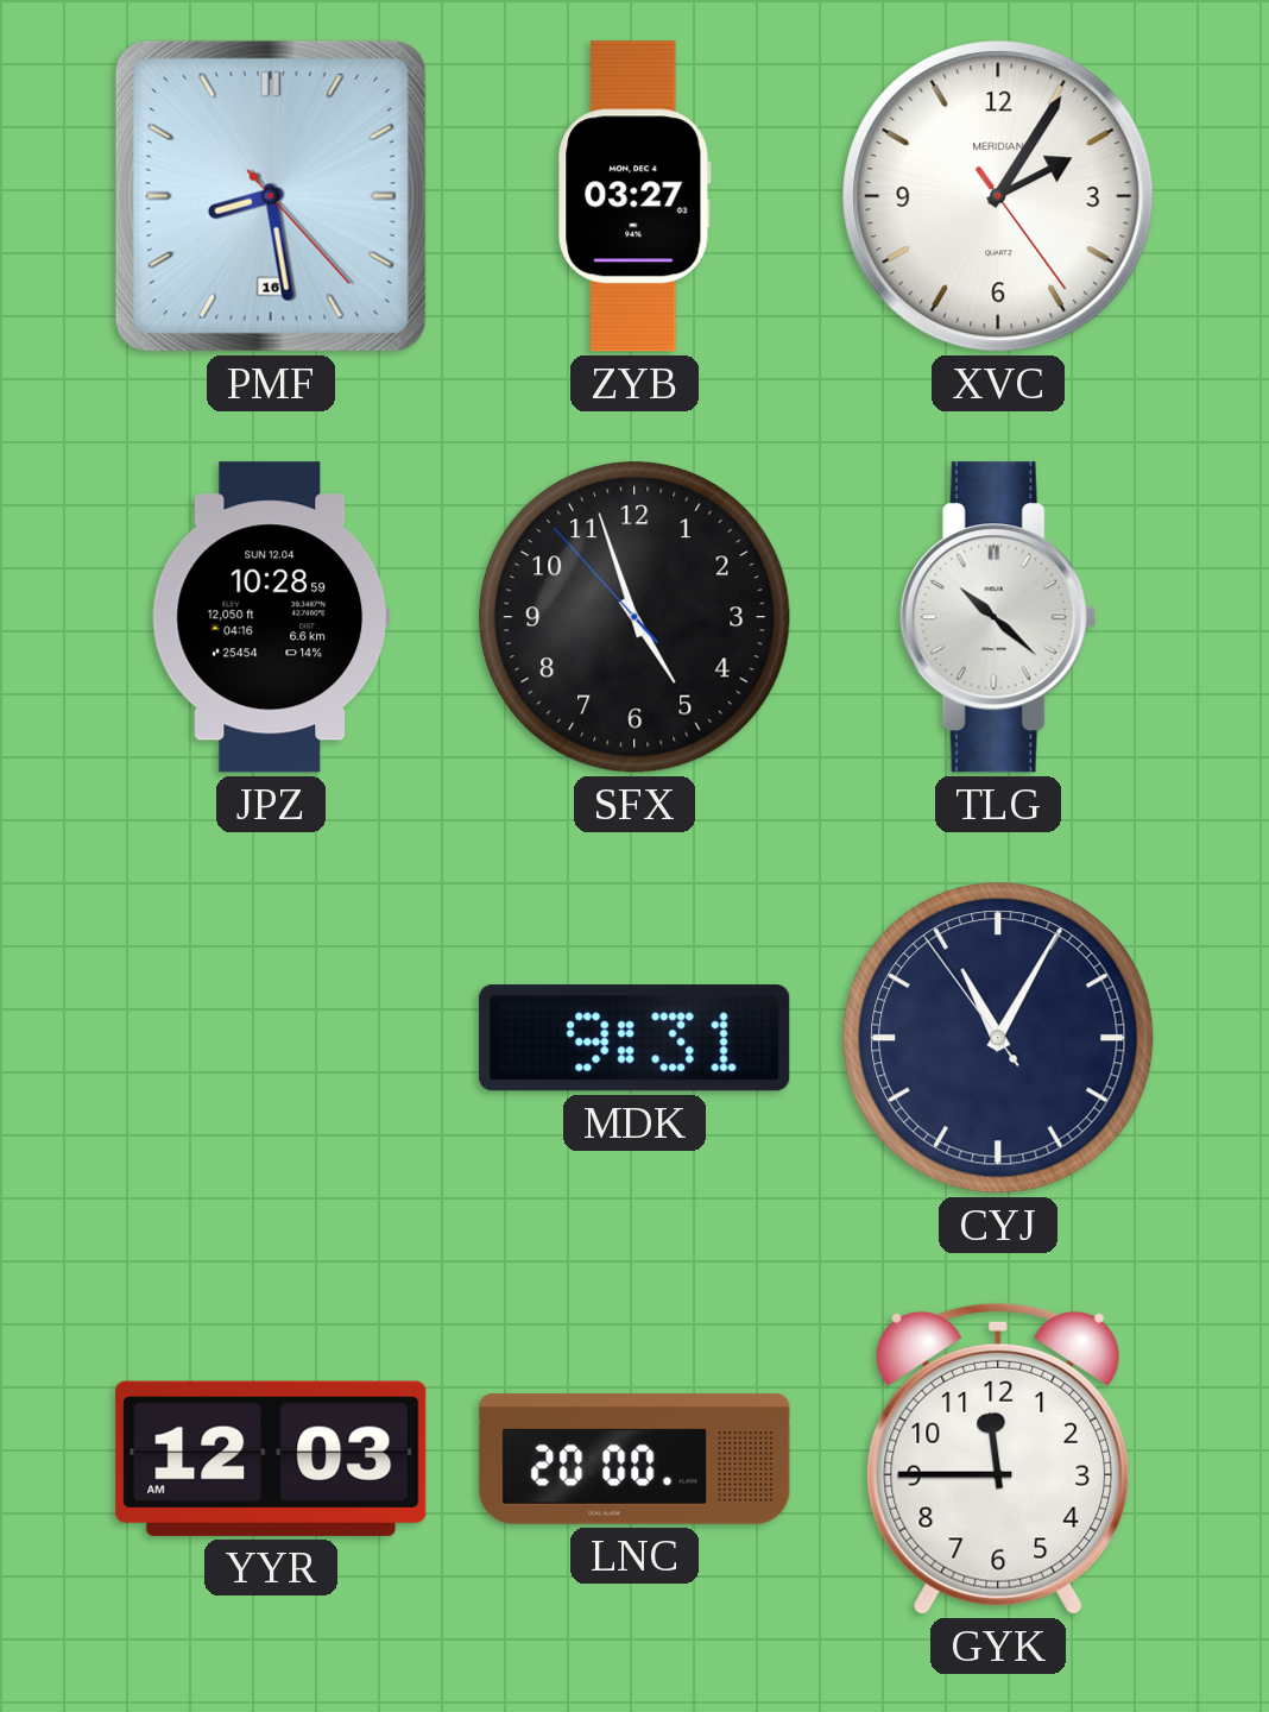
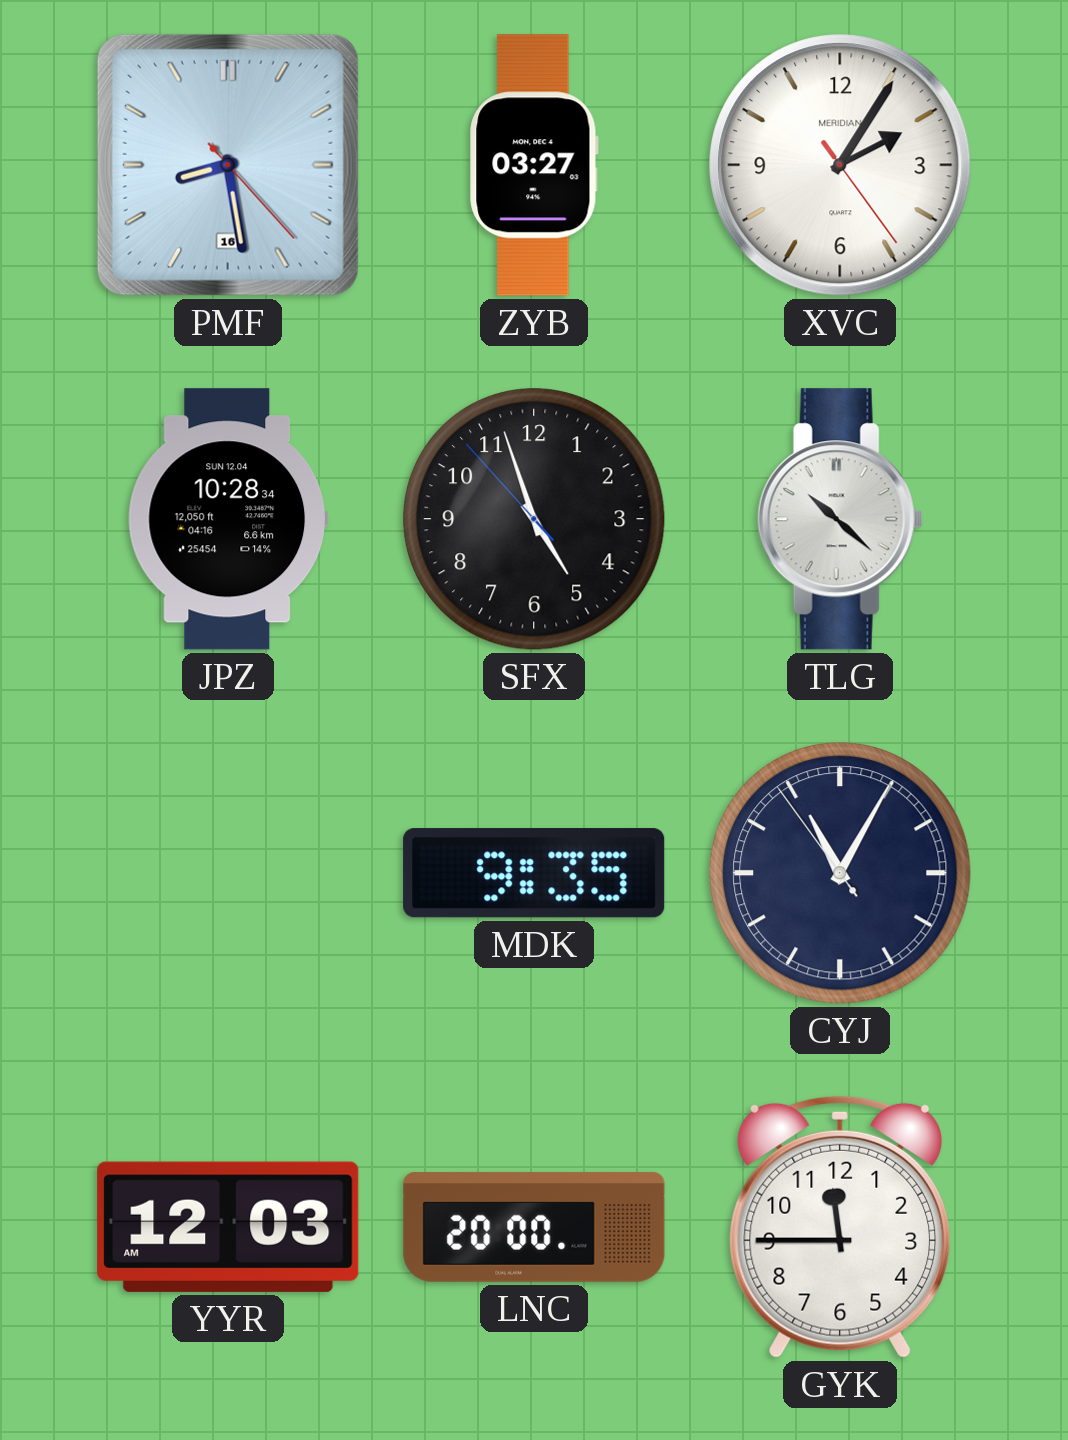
JPZ: 10:28:59 -> 10:28:34
MDK: 9:31 -> 9:35
